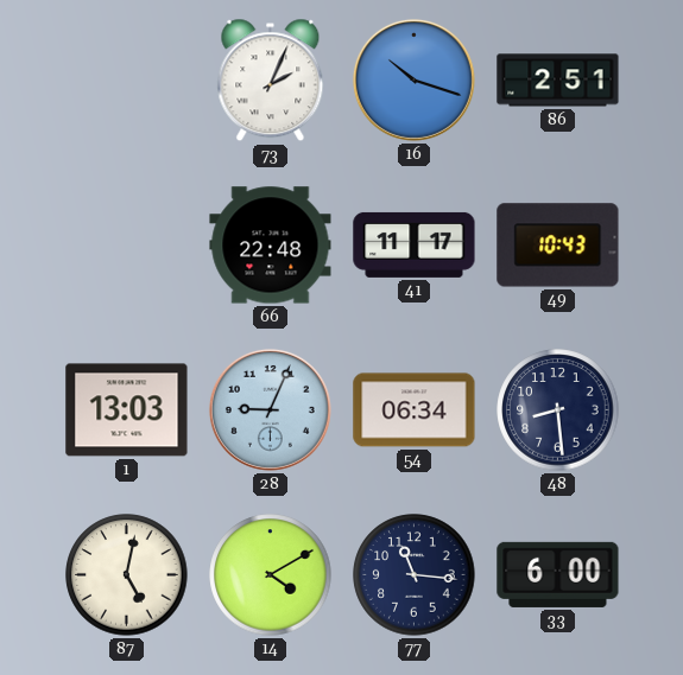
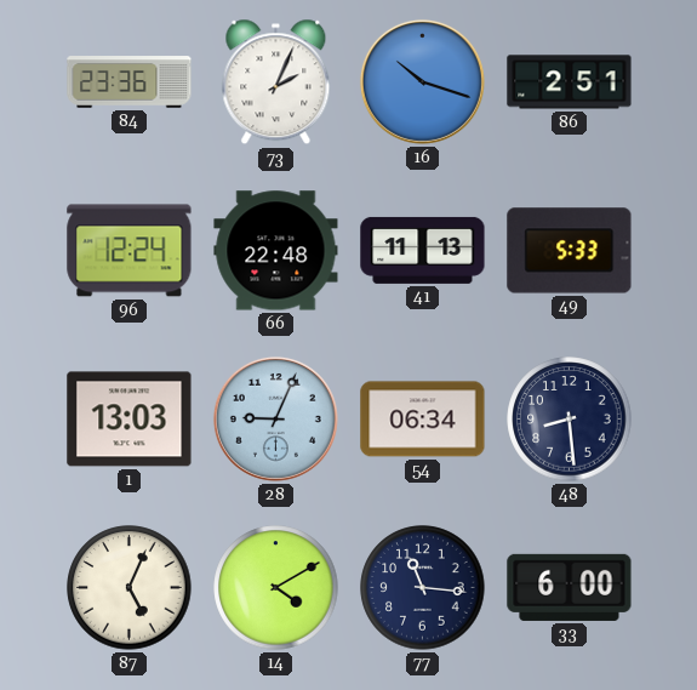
84: none -> 23:36
96: none -> 12:24
41: 11:17 -> 11:13
49: 10:43 -> 5:33
87: 5:02 -> 5:04
